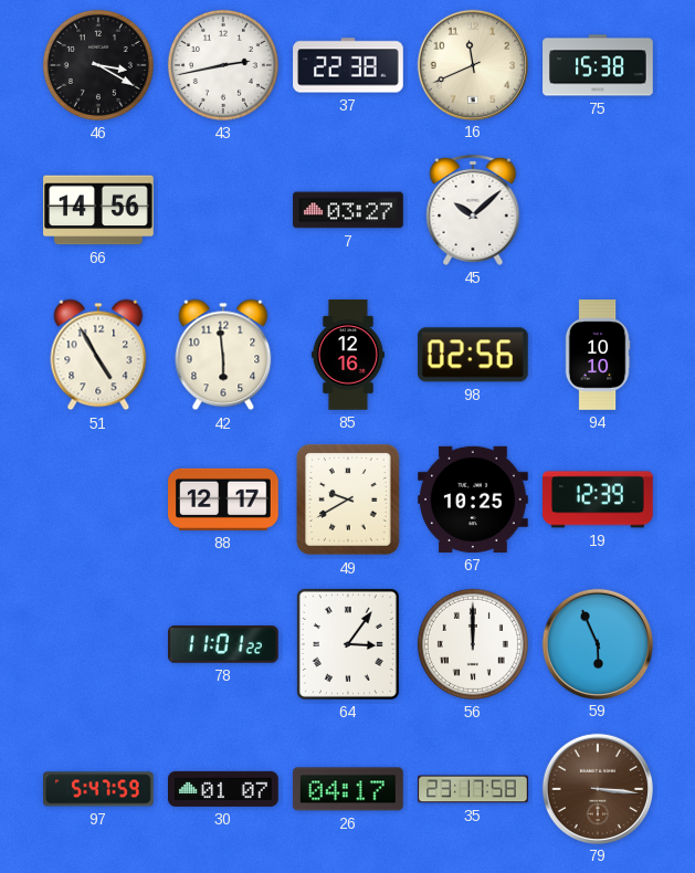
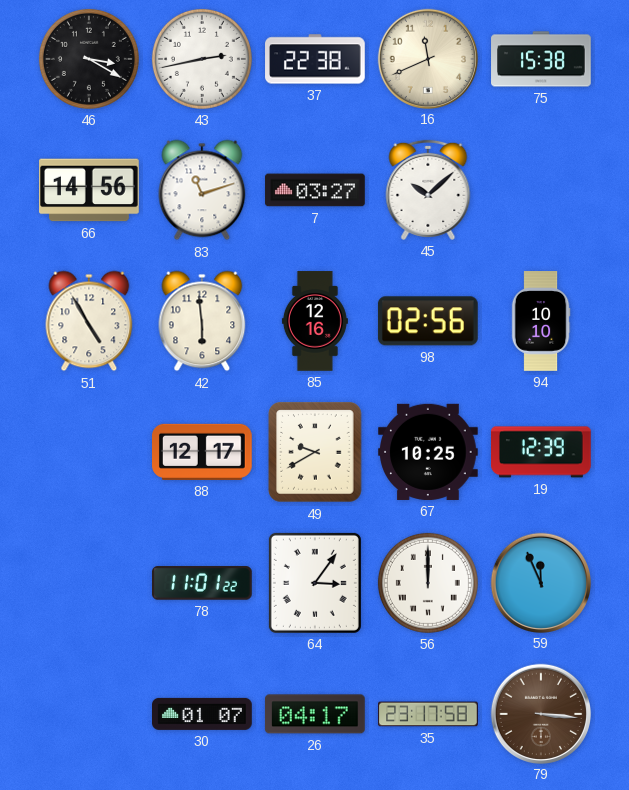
83: none -> 11:12
59: 5:56 -> 11:56
97: 5:47 -> none
